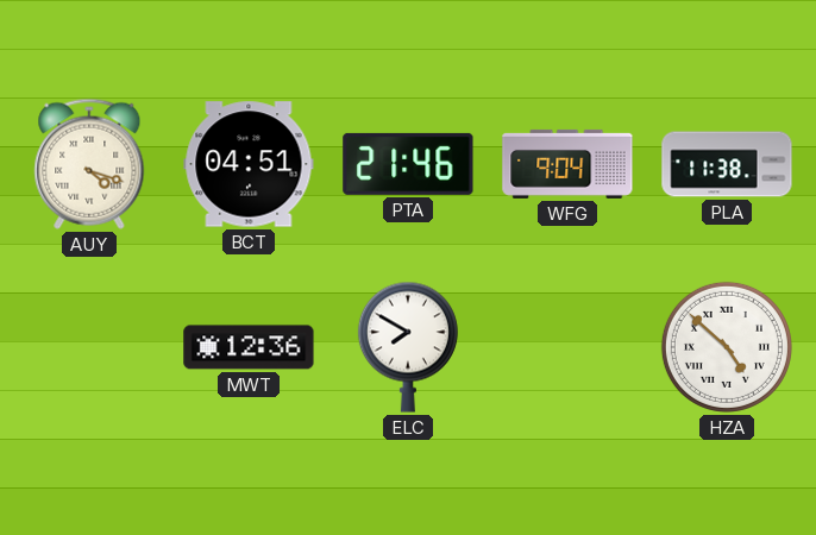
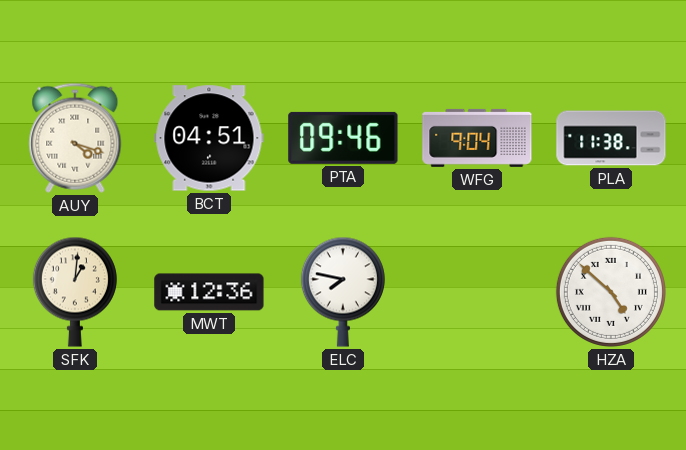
PTA: 21:46 -> 09:46
SFK: none -> 1:01
ELC: 7:50 -> 7:47
